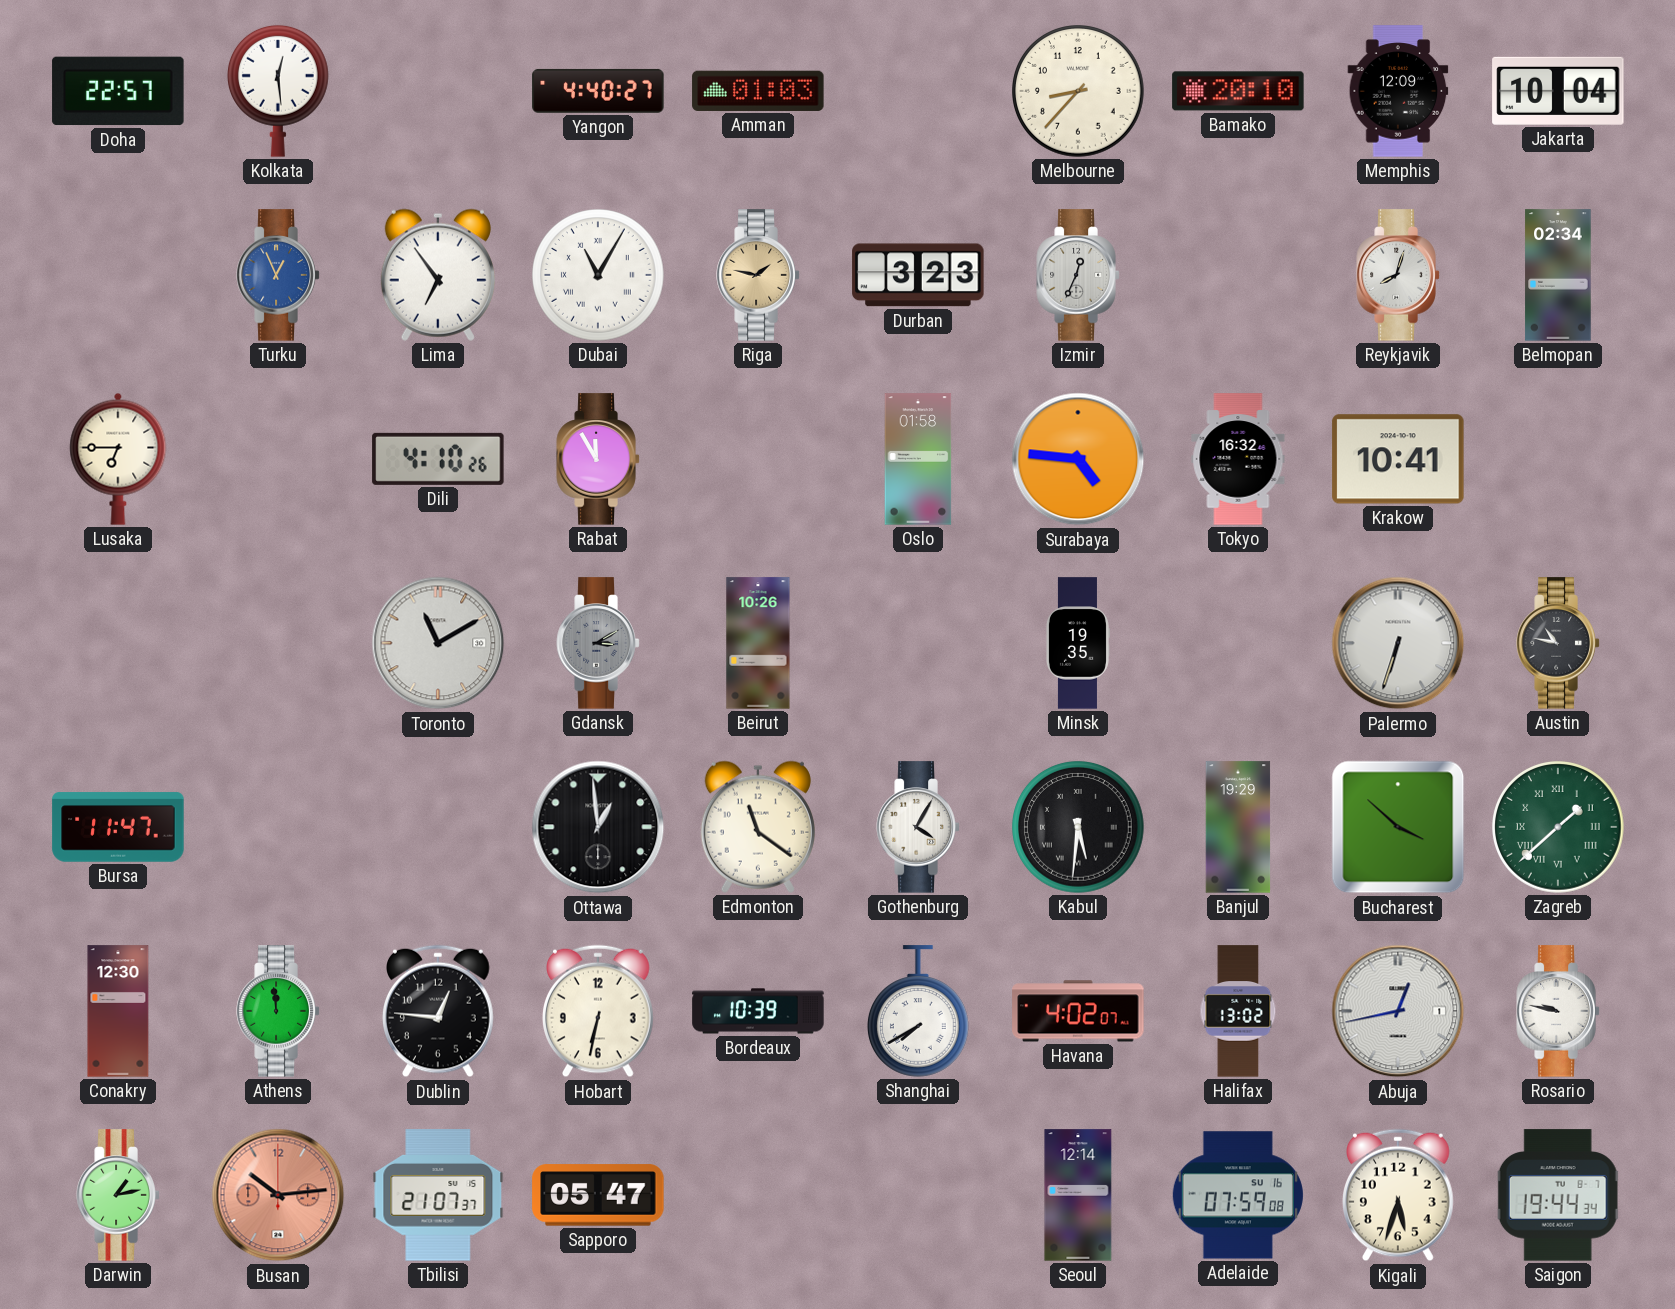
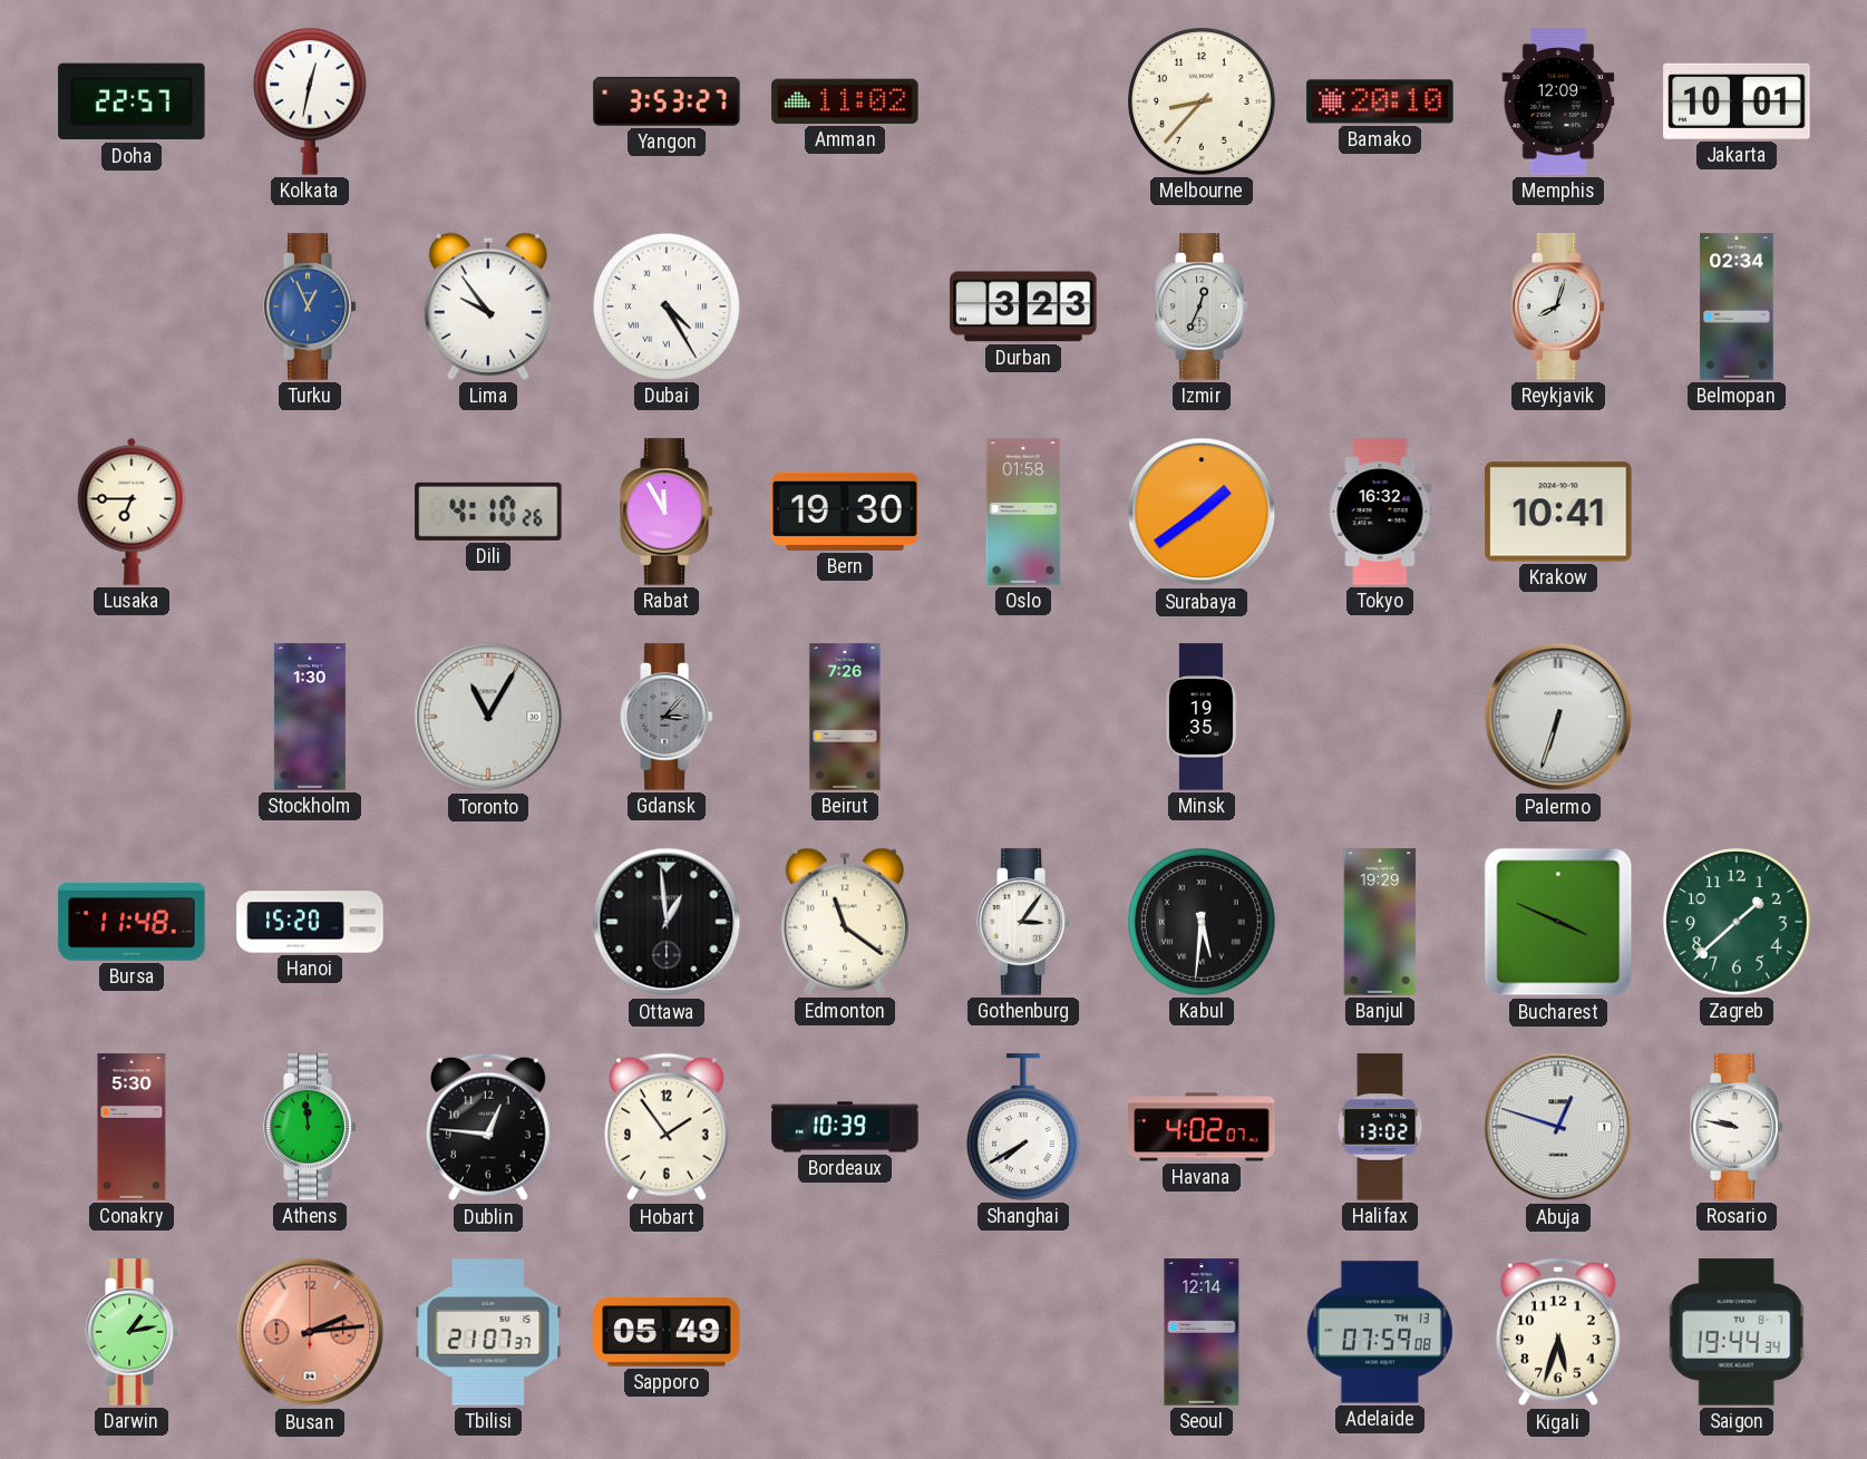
Kolkata: 12:29 -> 12:32
Yangon: 4:40 -> 3:53
Amman: 01:03 -> 11:02
Jakarta: 10:04 -> 10:01
Lima: 6:54 -> 9:54
Dubai: 11:05 -> 4:25
Riga: 1:47 -> none
Bern: none -> 19:30
Surabaya: 4:46 -> 1:39
Stockholm: none -> 1:30
Toronto: 11:10 -> 11:05
Gdansk: 3:10 -> 3:07
Beirut: 10:26 -> 7:26
Austin: 10:47 -> none
Bursa: 11:47 -> 11:48
Hanoi: none -> 15:20
Gothenburg: 4:05 -> 3:06
Bucharest: 3:52 -> 3:49
Zagreb numerals: Roman -> Arabic
Conakry: 12:30 -> 5:30
Hobart: 6:32 -> 1:54
Abuja: 12:43 -> 12:48
Busan: 10:14 -> 2:14
Sapporo: 05:47 -> 05:49
Adelaide date: SU 16 -> TH 13
